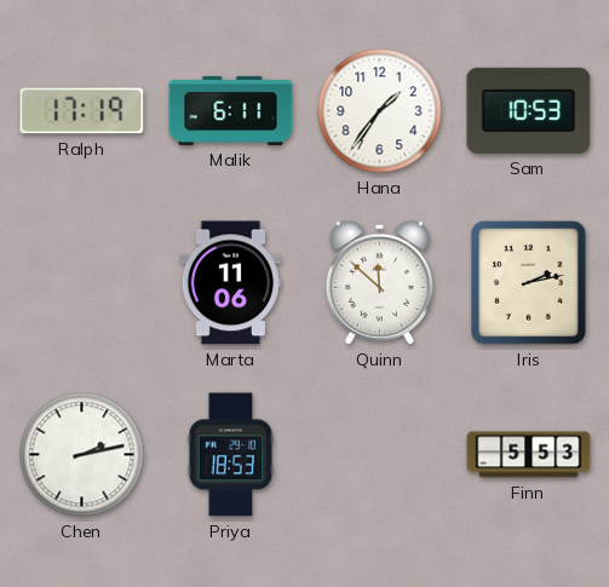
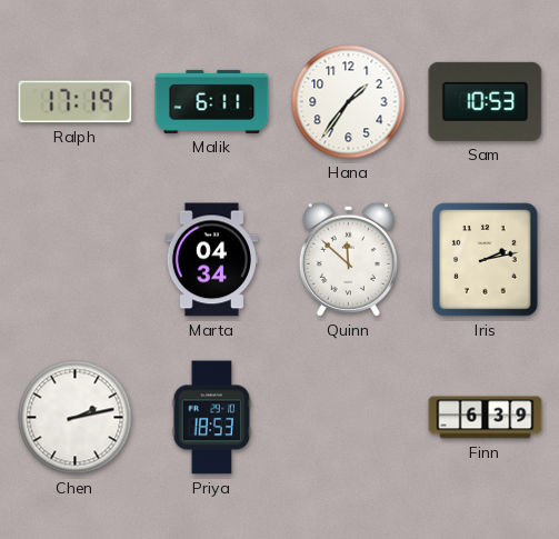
Marta: 11:06 -> 04:34
Finn: 5:53 -> 6:39
